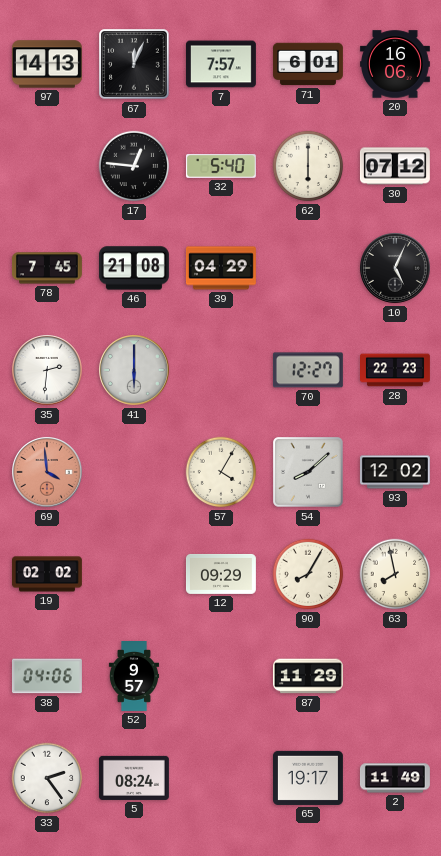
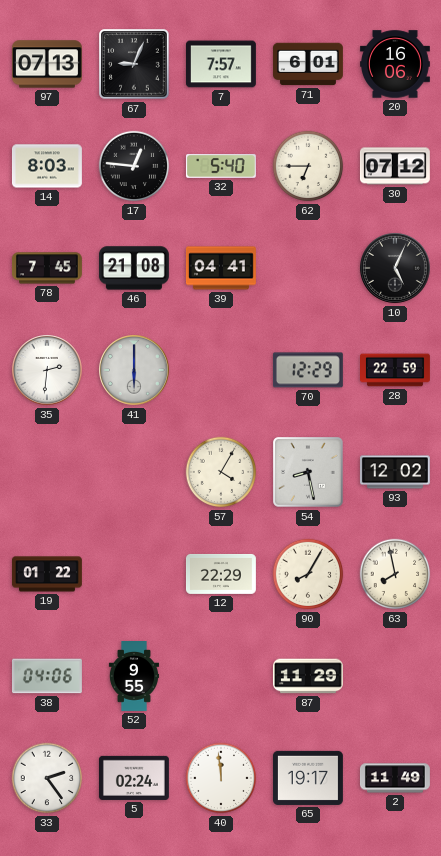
97: 14:13 -> 07:13
67: 12:04 -> 9:04
14: none -> 8:03
62: 6:00 -> 6:45
39: 04:29 -> 04:41
70: 12:27 -> 12:29
28: 22:23 -> 22:59
69: 3:59 -> none
54: 8:08 -> 8:28
19: 02:02 -> 01:22
12: 09:29 -> 22:29
52: 9:57 -> 9:55
5: 08:24 -> 02:24
40: none -> 11:59
